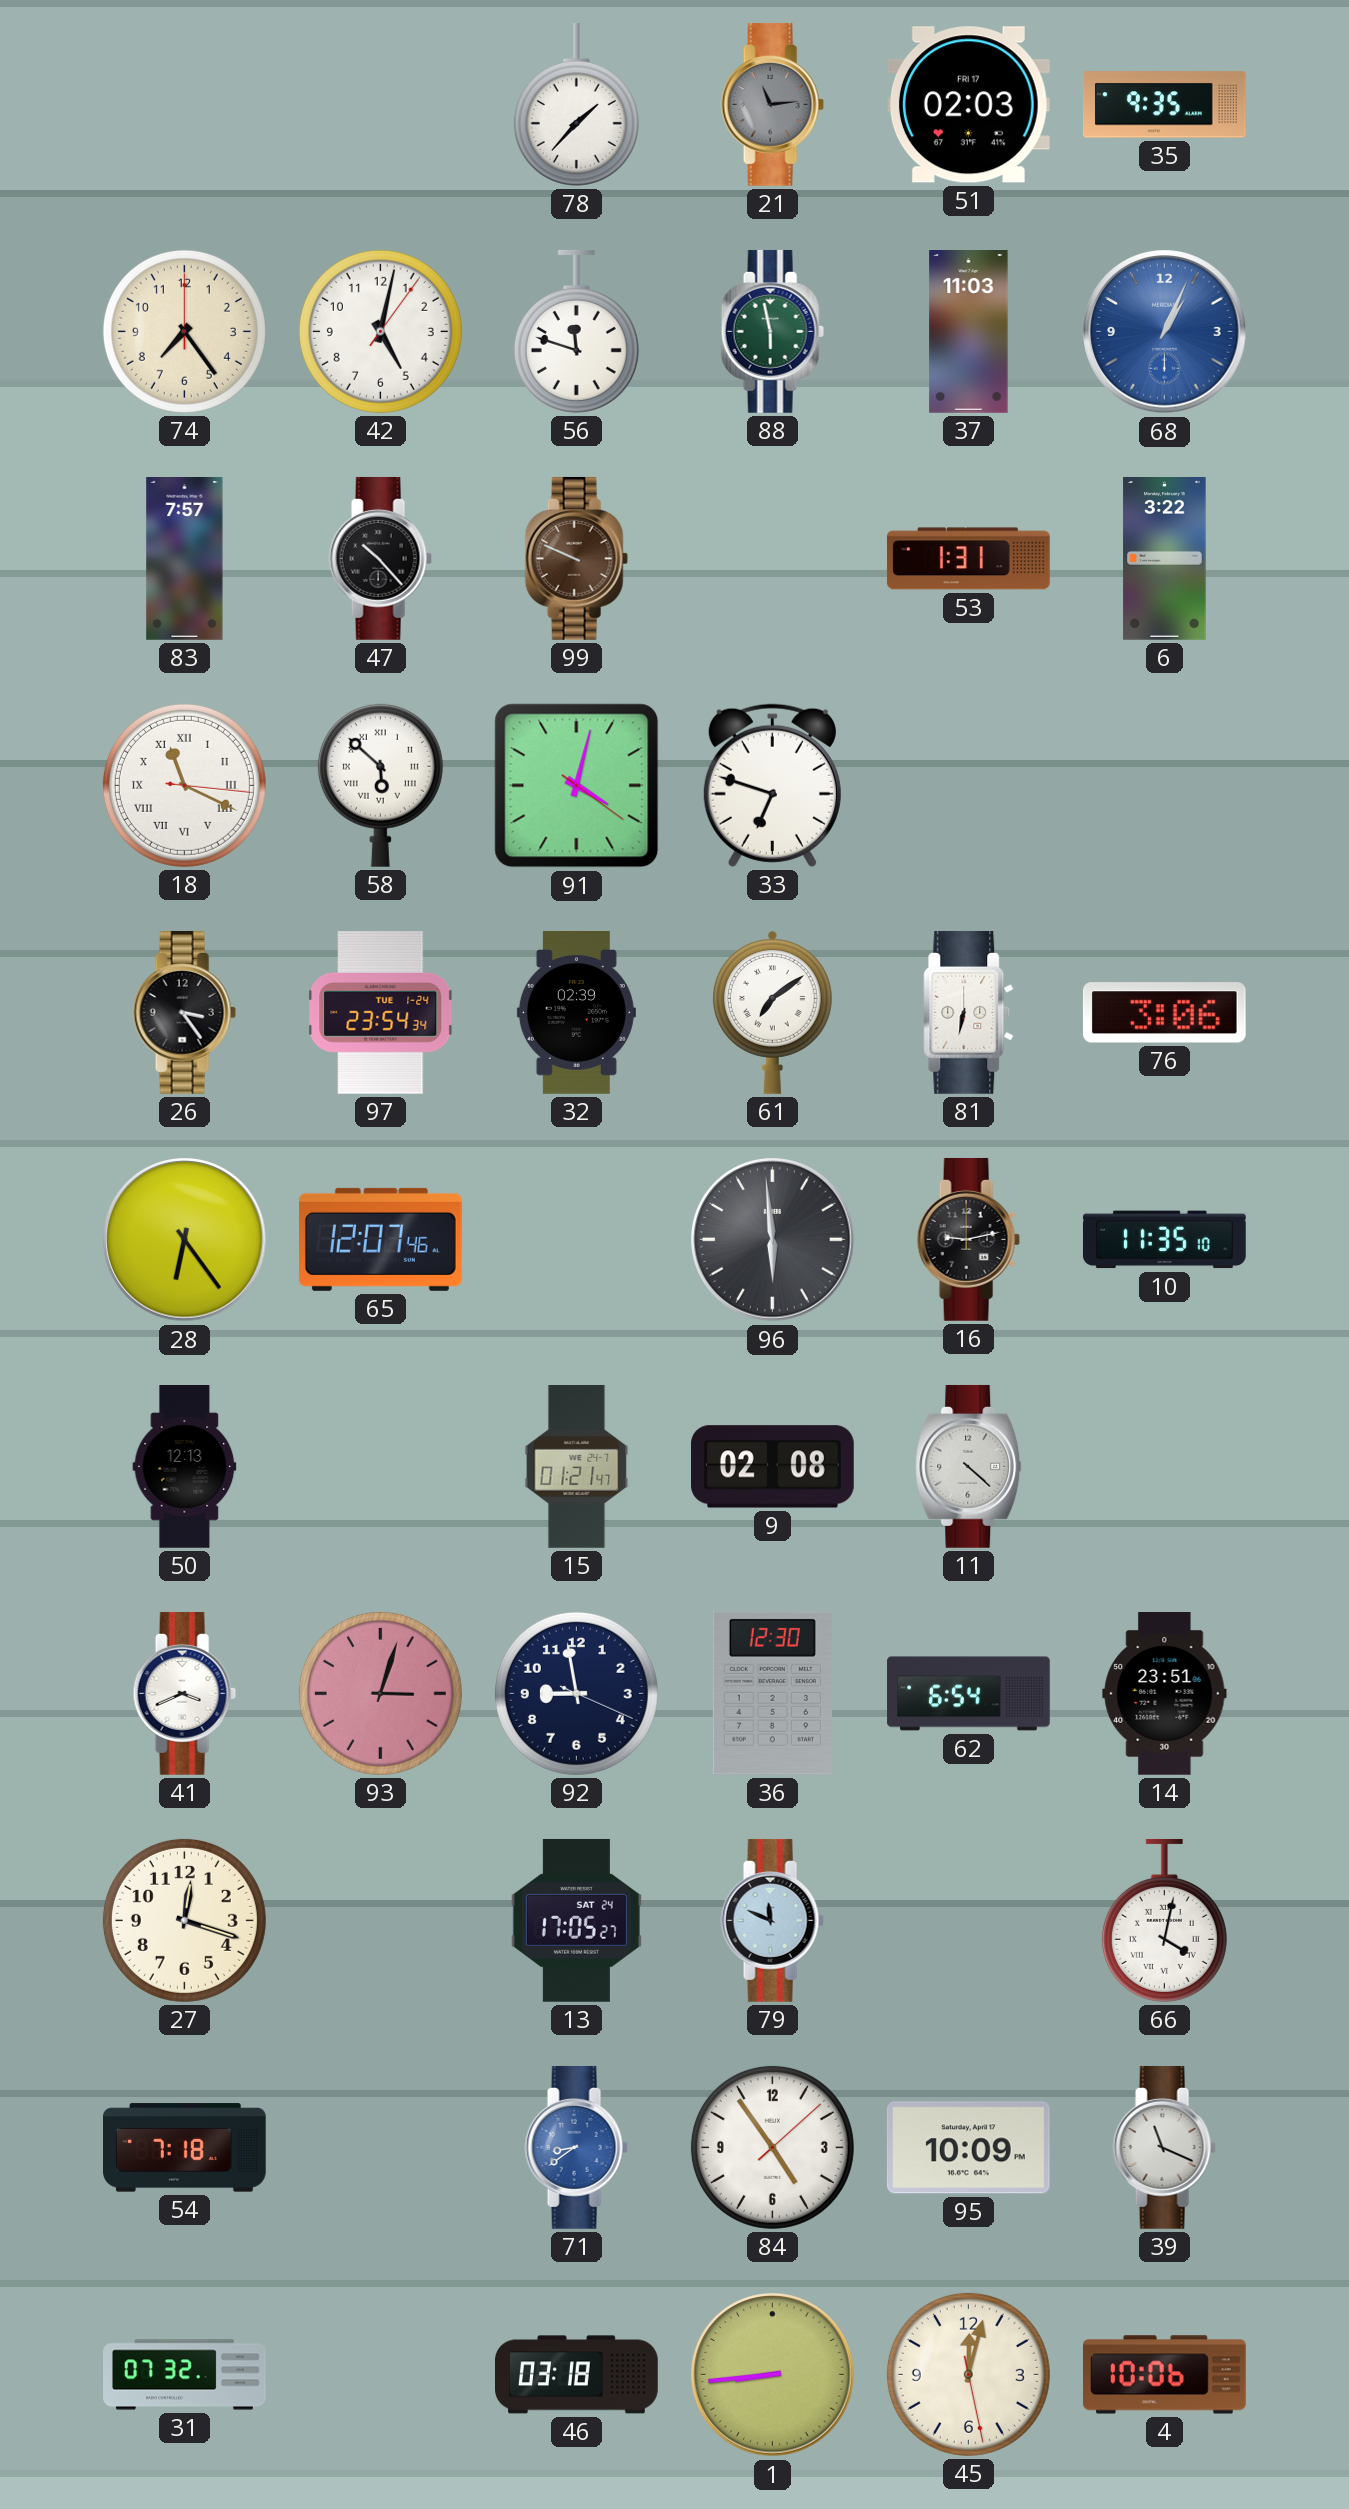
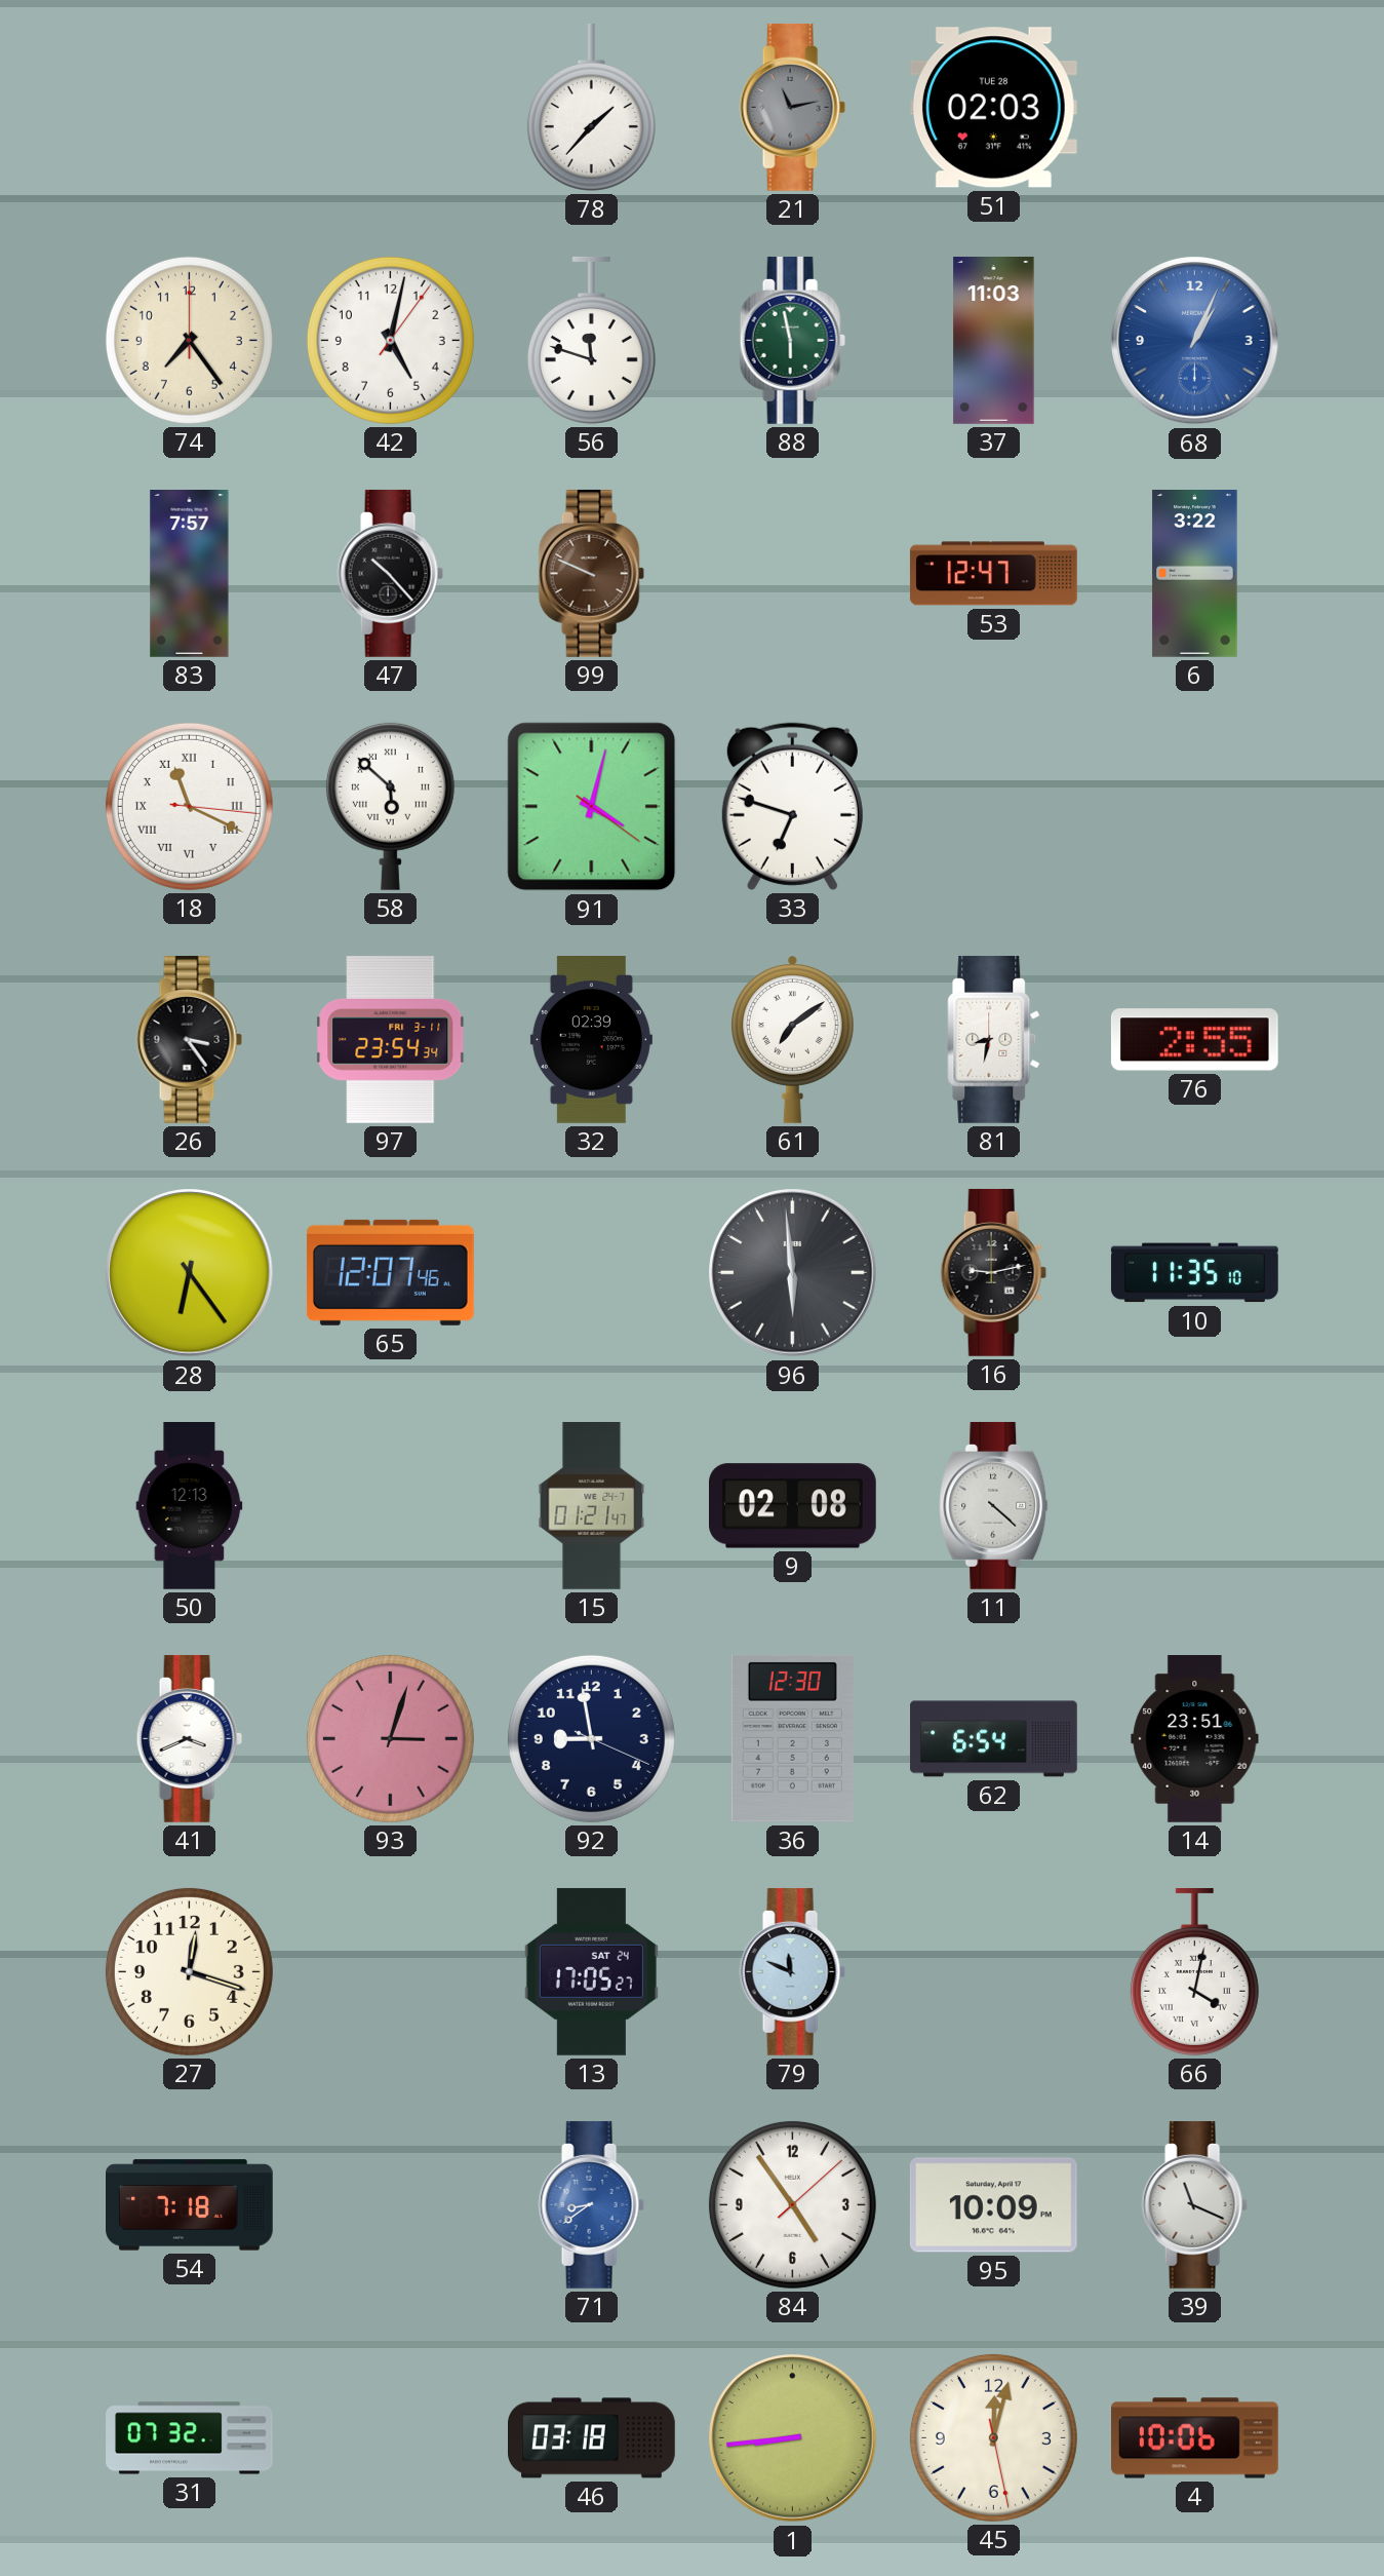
21: 11:14 -> 11:13
51 date: FRI 17 -> TUE 28
35: 9:35 -> none
53: 1:31 -> 12:47
97 date: TUE 1-24 -> FRI 3-11
81: 6:32 -> 8:32
76: 3:06 -> 2:55
